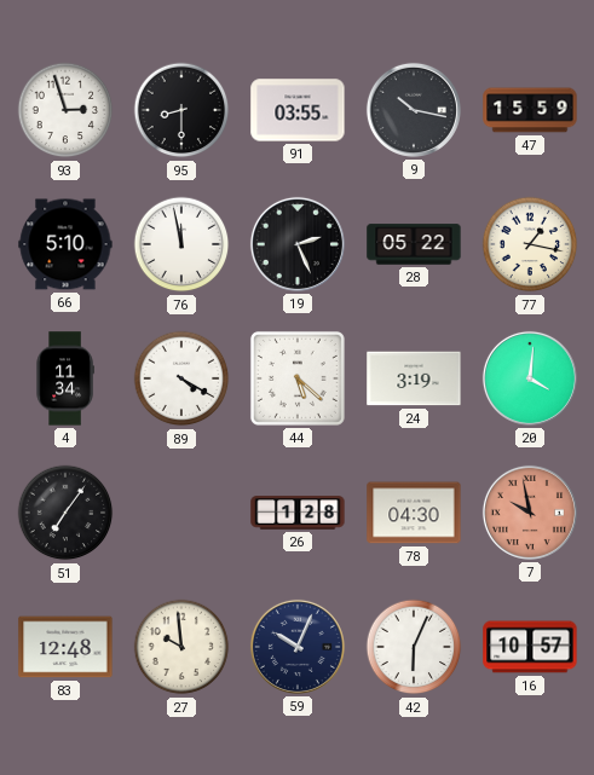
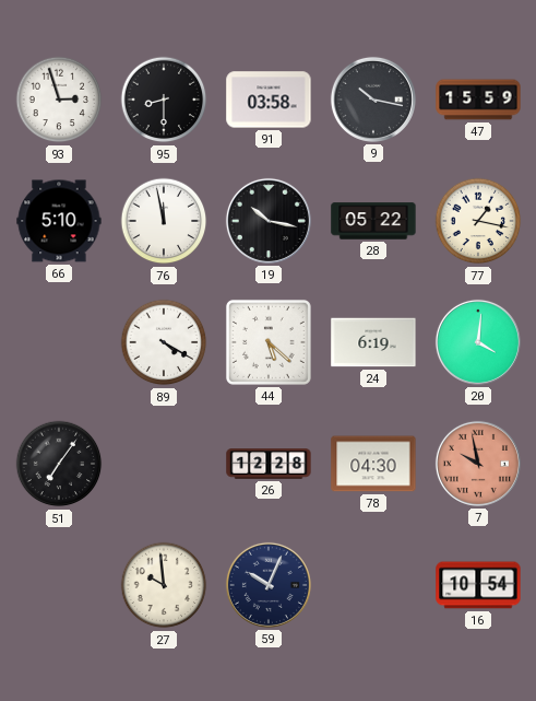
91: 03:55 -> 03:58
19: 2:26 -> 10:17
4: 11:34 -> none
24: 3:19 -> 6:19
26: 1:28 -> 12:28
83: 12:48 -> none
42: 6:04 -> none
16: 10:57 -> 10:54
